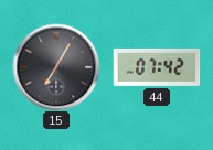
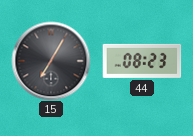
44: 07:42 -> 08:23
